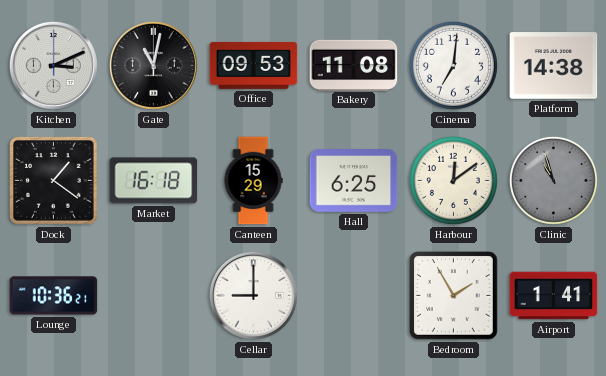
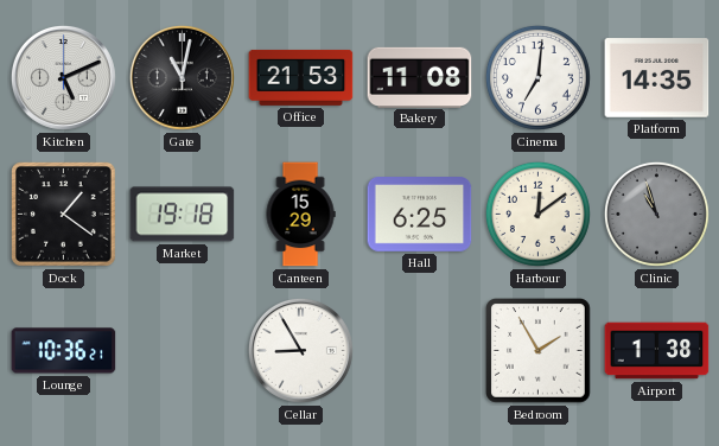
Kitchen: 3:11 -> 5:11
Office: 09:53 -> 21:53
Platform: 14:38 -> 14:35
Market: 16:18 -> 19:18
Cellar: 9:00 -> 8:55
Airport: 1:41 -> 1:38
